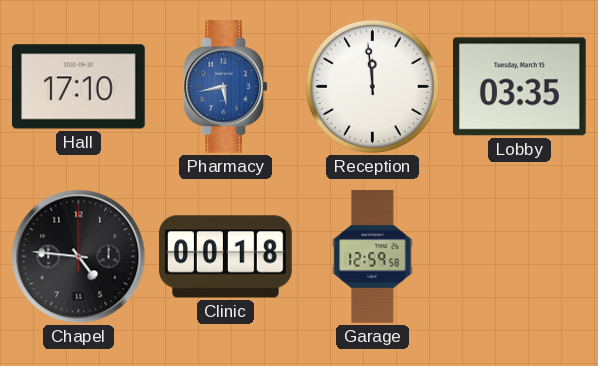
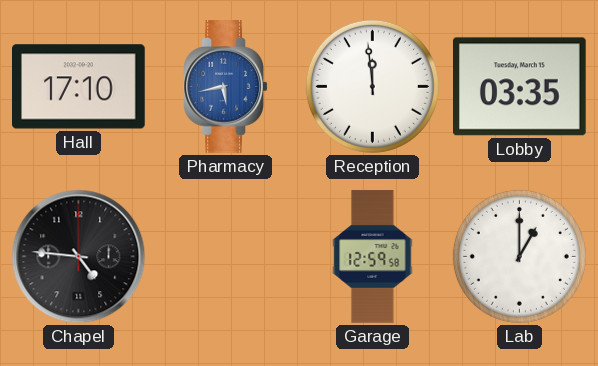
Clinic: 00:18 -> none
Lab: none -> 1:00
